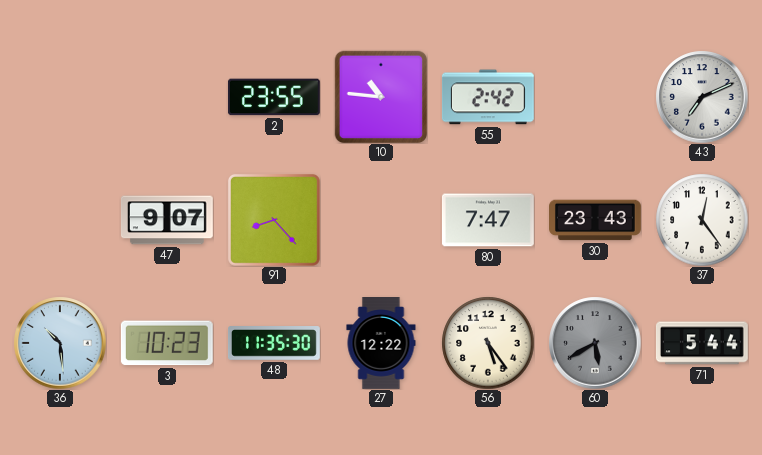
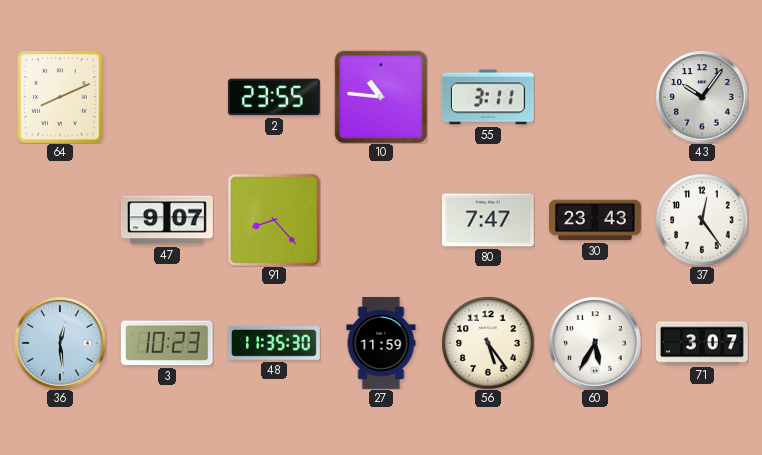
64: none -> 8:11
55: 2:42 -> 3:11
43: 7:11 -> 10:06
36: 10:29 -> 12:29
27: 12:22 -> 11:59
60: 5:40 -> 5:35
60 dial: grey -> white
71: 5:44 -> 3:07
